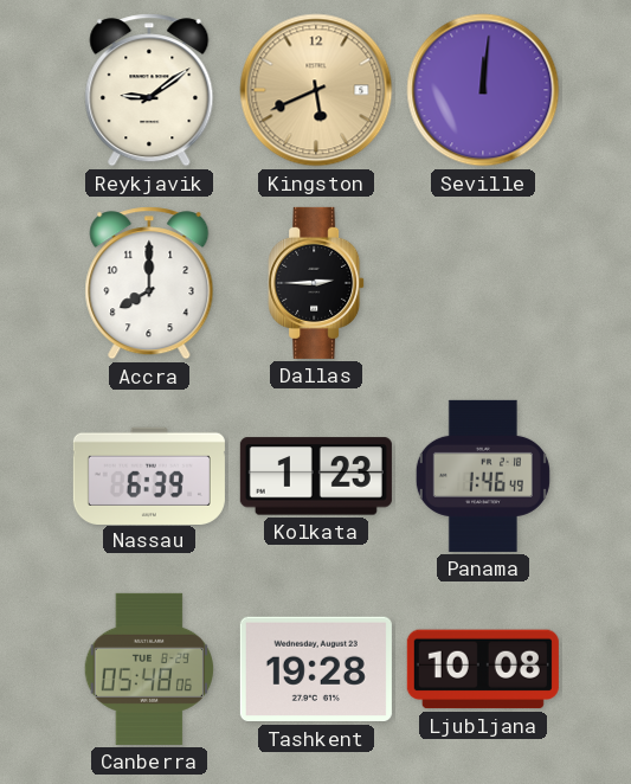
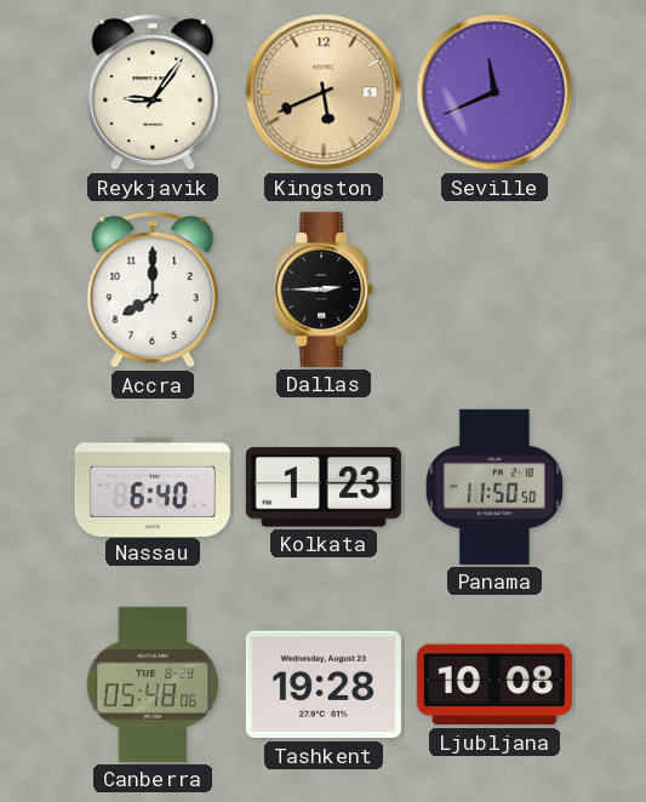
Reykjavik: 9:09 -> 9:06
Seville: 12:01 -> 11:41
Nassau: 6:39 -> 6:40
Panama: 1:46 -> 11:50
